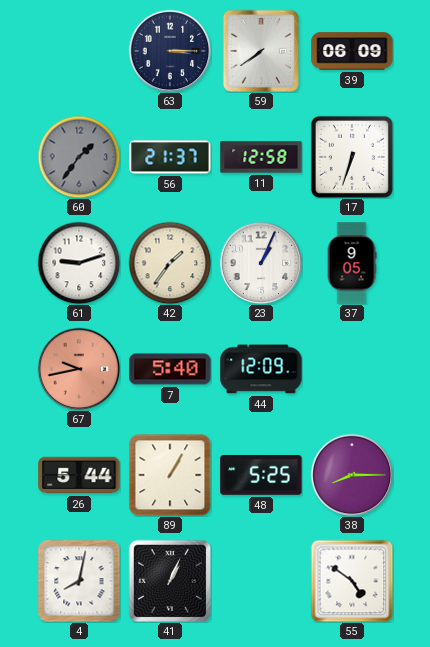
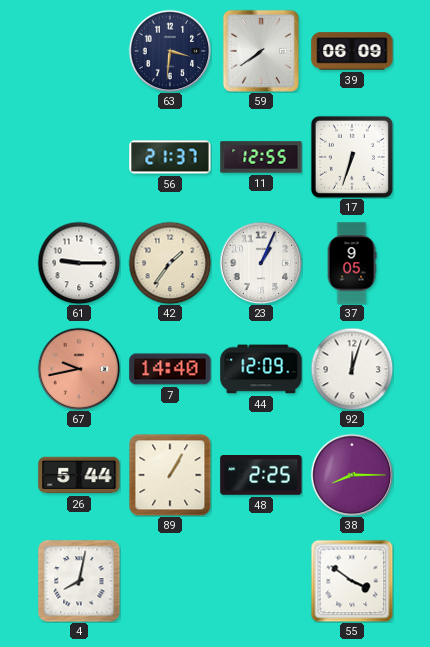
63: 3:15 -> 3:31
60: 1:36 -> none
11: 12:58 -> 12:55
61: 9:12 -> 9:15
7: 5:40 -> 14:40
92: none -> 12:03
48: 5:25 -> 2:25
41: 1:04 -> none
55: 4:51 -> 3:51
